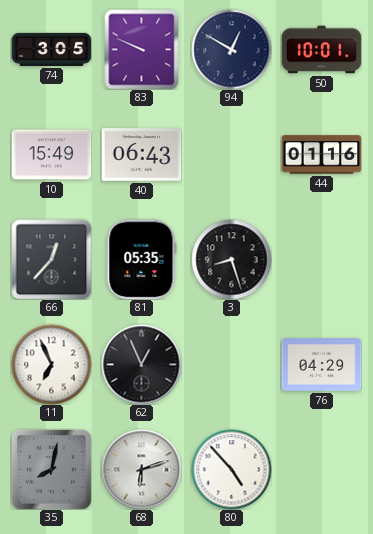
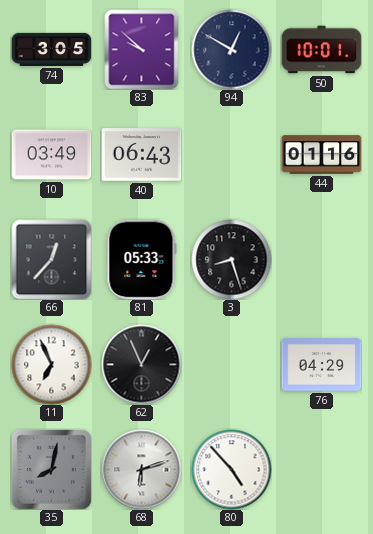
83: 9:49 -> 9:52
10: 15:49 -> 03:49
81: 05:35 -> 05:33
